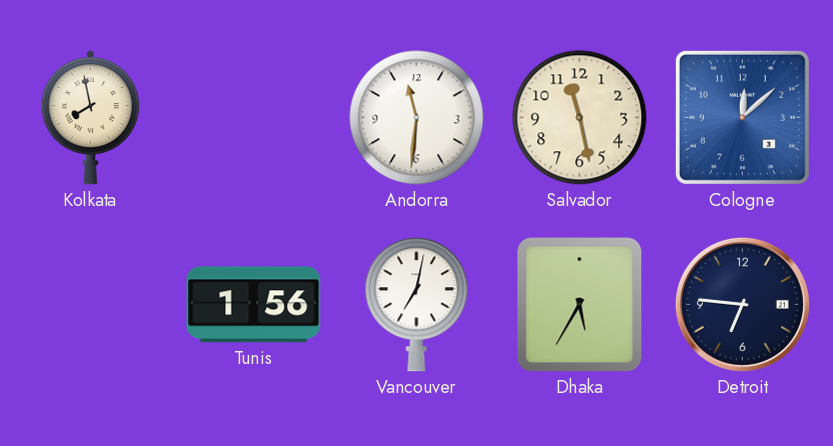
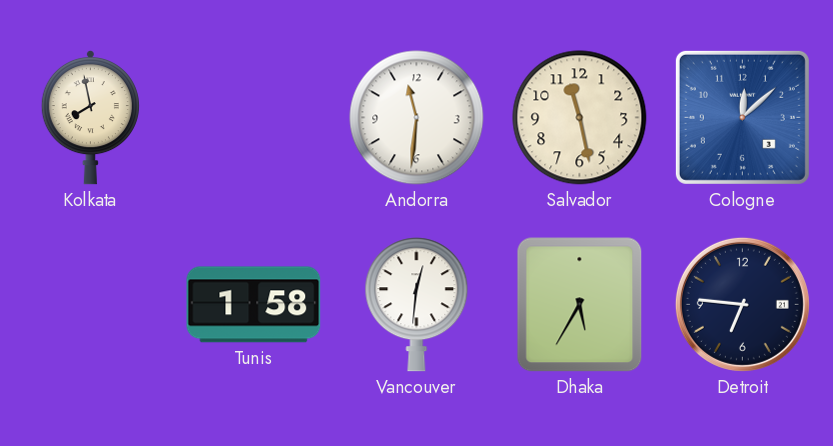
Tunis: 1:56 -> 1:58
Vancouver: 7:02 -> 12:31
